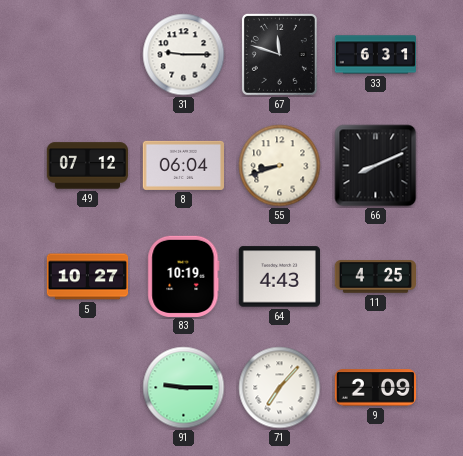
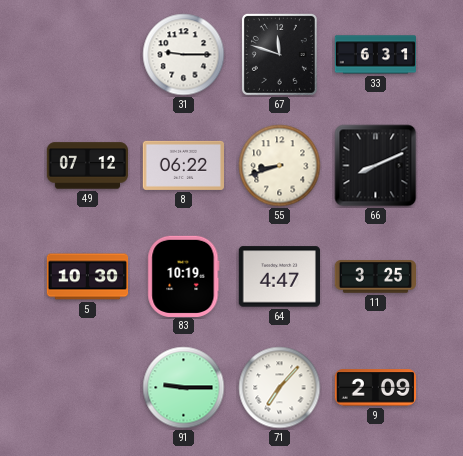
8: 06:04 -> 06:22
5: 10:27 -> 10:30
64: 4:43 -> 4:47
11: 4:25 -> 3:25
